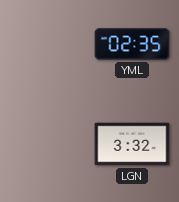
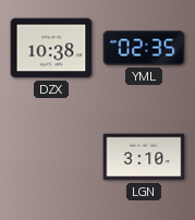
DZX: none -> 10:38
LGN: 3:32 -> 3:10
